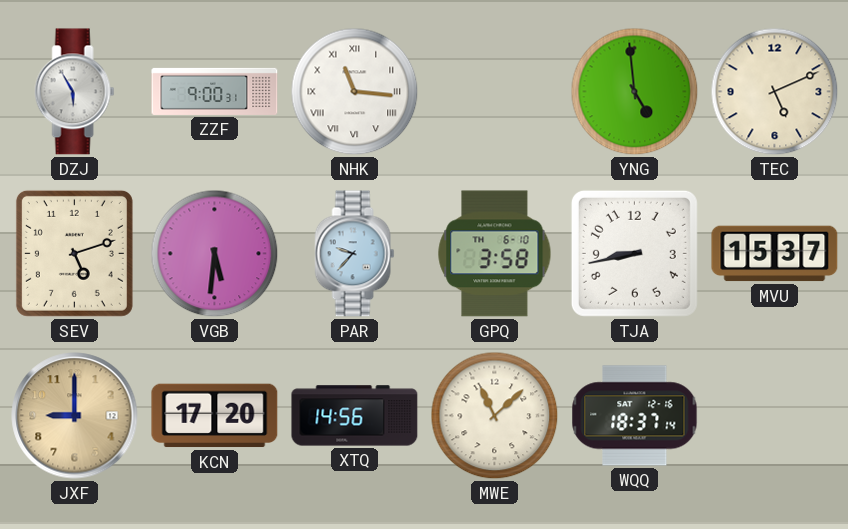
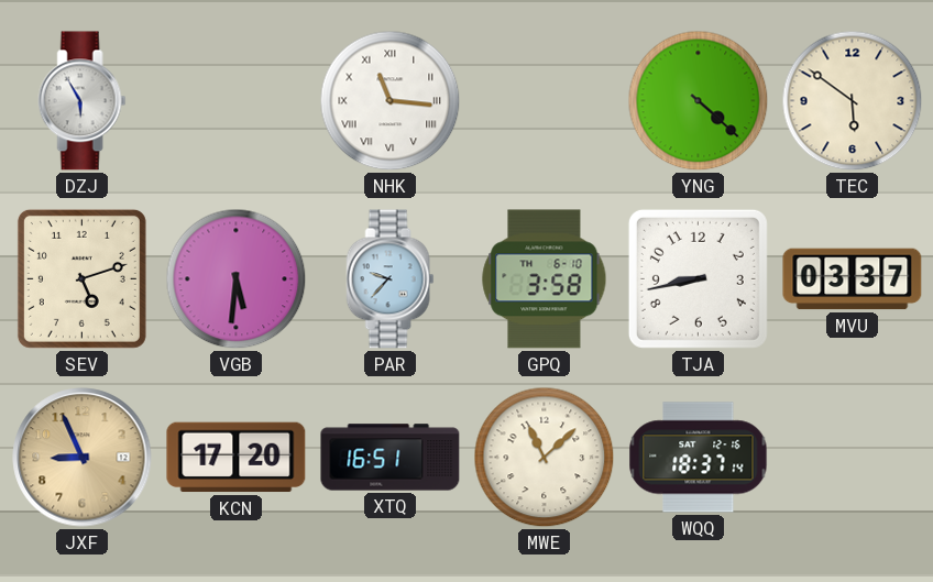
ZZF: 9:00 -> none
YNG: 4:59 -> 4:22
TEC: 5:11 -> 5:51
MVU: 15:37 -> 03:37
JXF: 9:00 -> 8:56
XTQ: 14:56 -> 16:51
